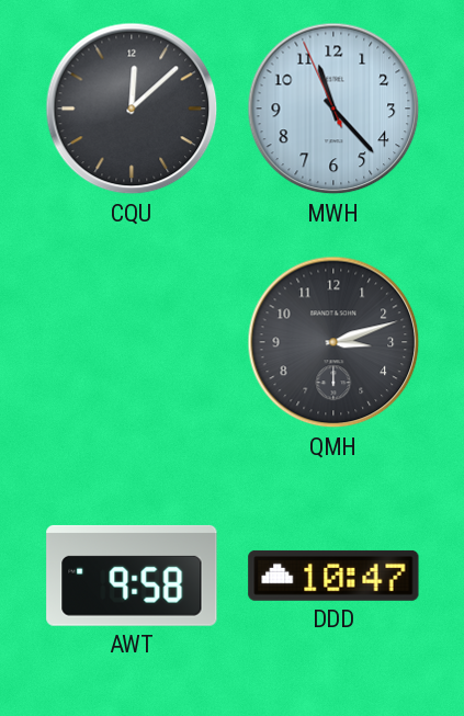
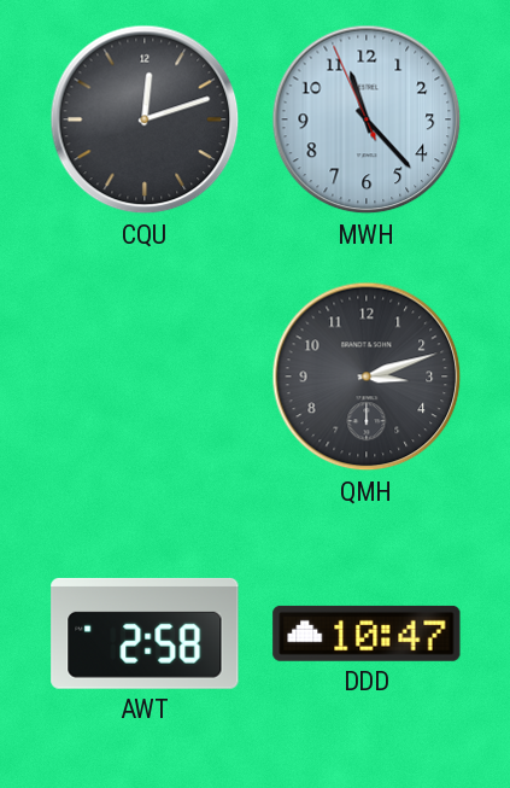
CQU: 12:08 -> 12:12
AWT: 9:58 -> 2:58
